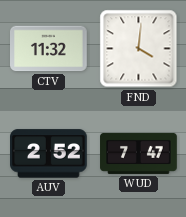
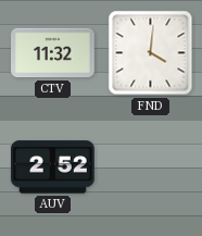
WUD: 7:47 -> none
